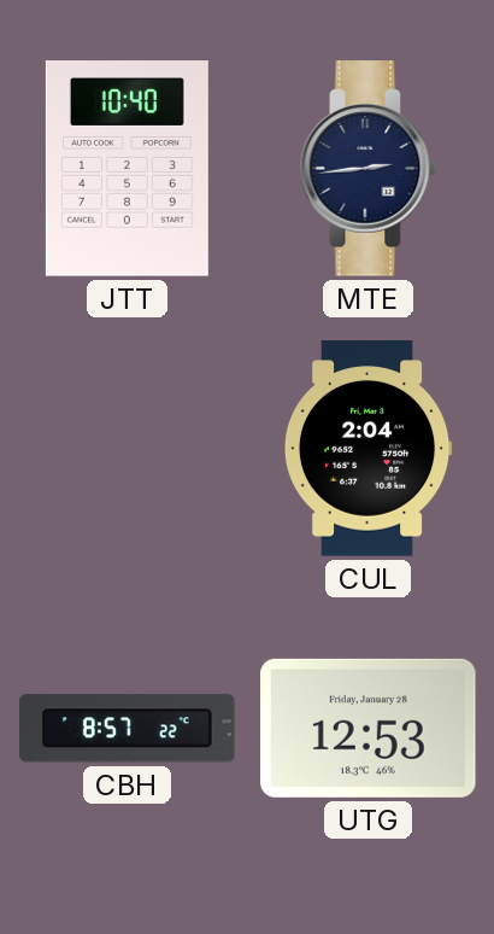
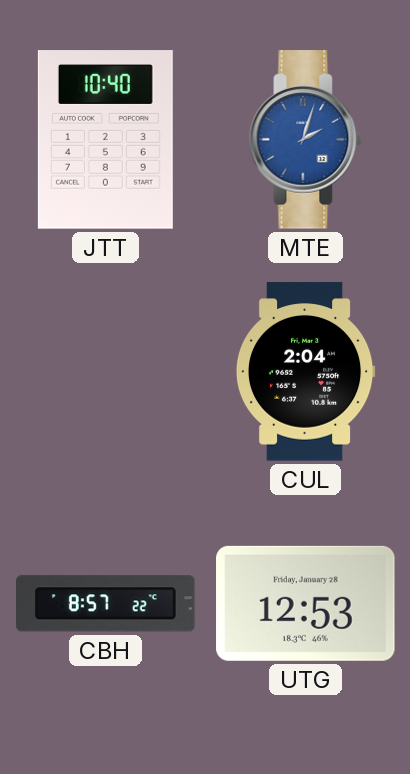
MTE: 2:44 -> 2:03
MTE dial: navy -> blue
